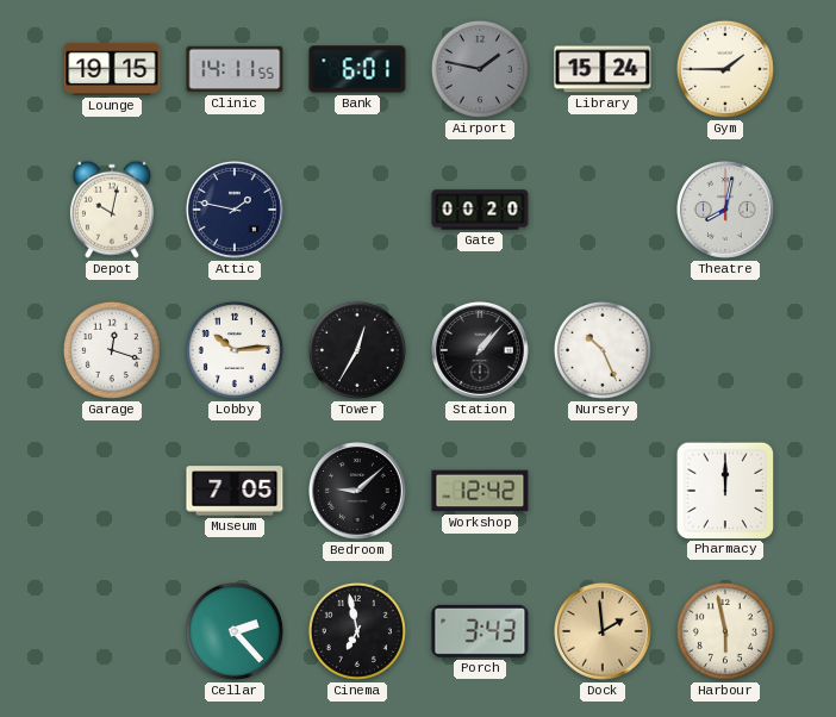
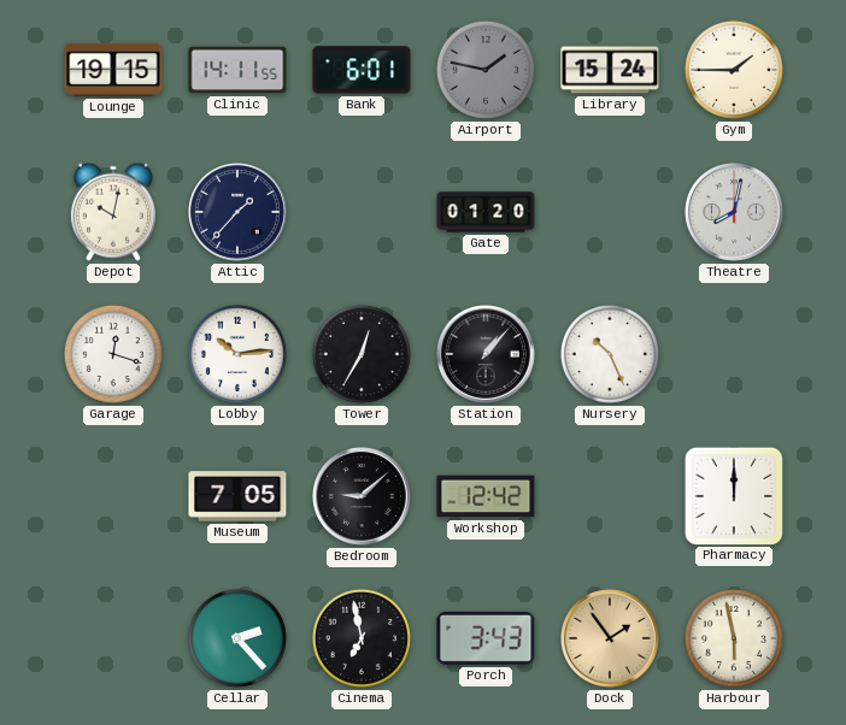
Attic: 1:47 -> 1:37
Gate: 00:20 -> 01:20
Dock: 1:59 -> 1:54
